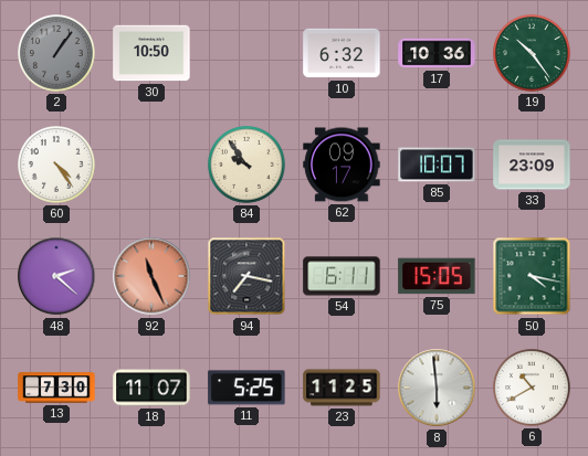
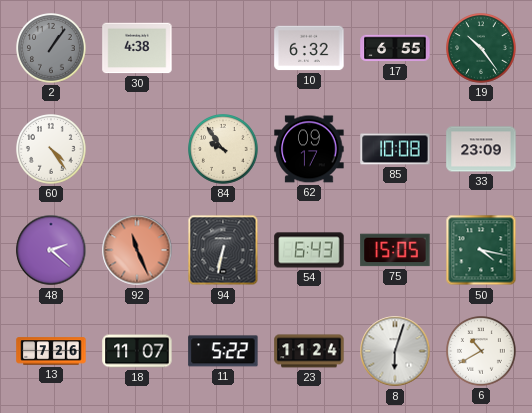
30: 10:50 -> 4:38
17: 10:36 -> 6:55
85: 10:07 -> 10:08
94: 7:17 -> 6:32
54: 6:11 -> 6:43
13: 7:30 -> 7:26
11: 5:25 -> 5:22
23: 11:25 -> 11:24
8: 5:59 -> 6:03
